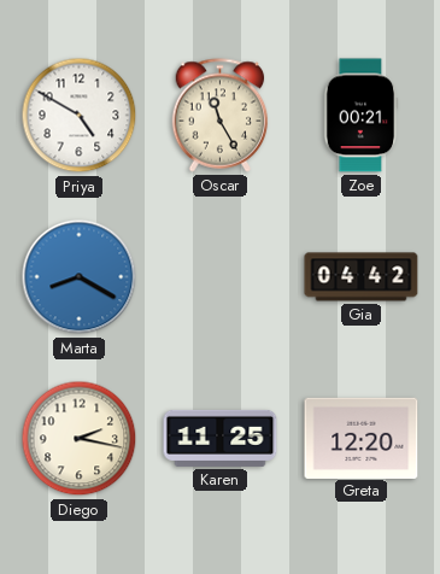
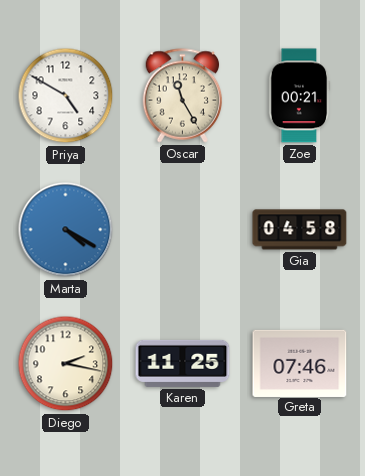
Marta: 8:20 -> 4:20
Gia: 04:42 -> 04:58
Greta: 12:20 -> 07:46
